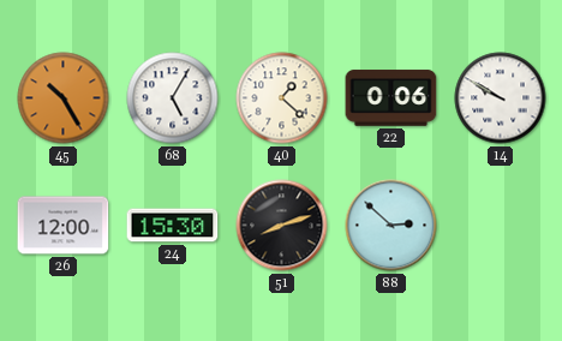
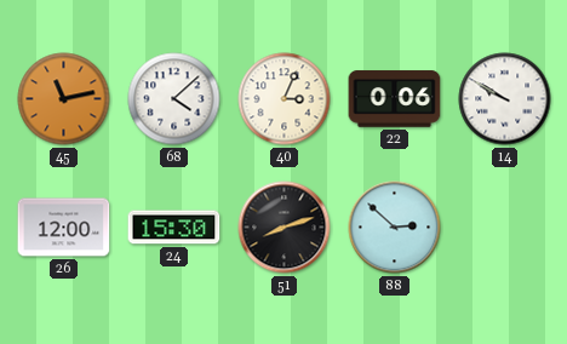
45: 10:25 -> 11:13
68: 5:05 -> 4:08
40: 1:22 -> 3:04
